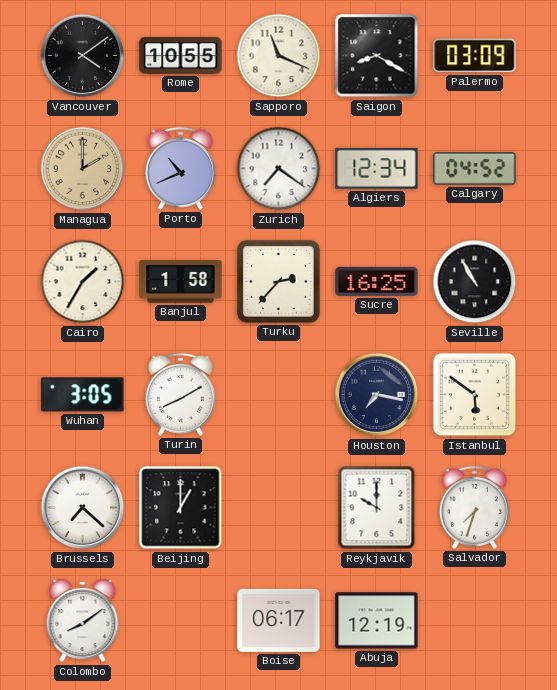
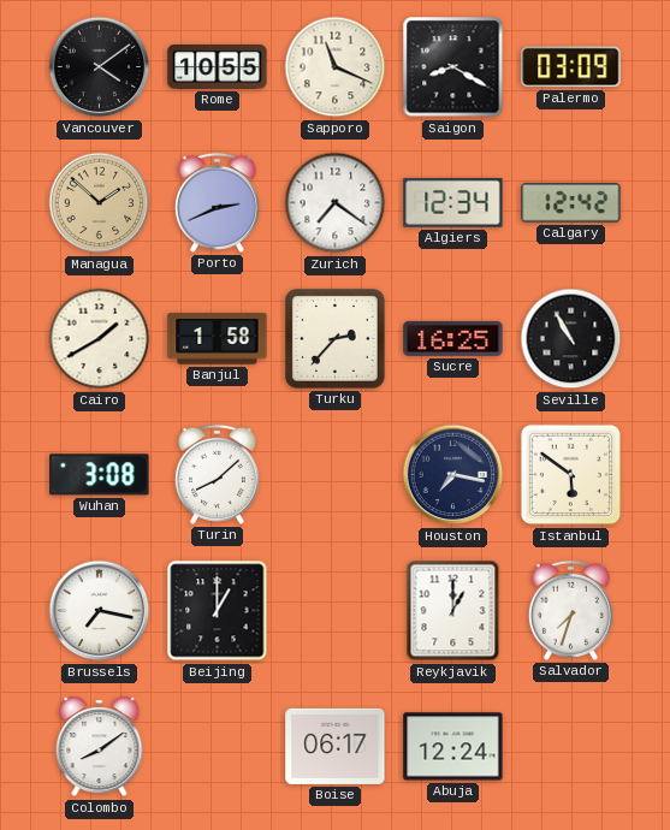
Managua: 2:00 -> 1:52
Porto: 10:41 -> 2:41
Calgary: 04:52 -> 12:42
Cairo: 1:35 -> 1:40
Wuhan: 3:05 -> 3:08
Turin: 8:10 -> 8:08
Brussels: 7:22 -> 7:17
Reykjavik: 10:00 -> 1:00
Abuja: 12:19 -> 12:24
